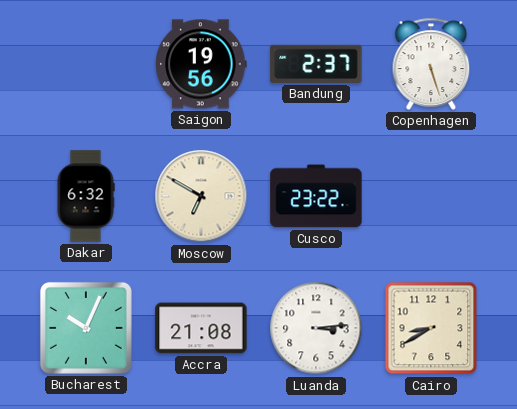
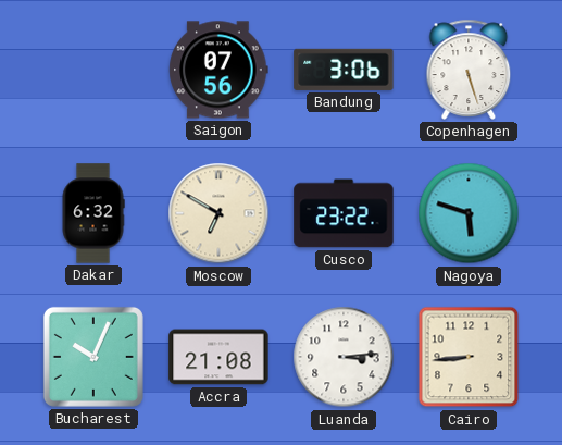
Saigon: 19:56 -> 07:56
Bandung: 2:37 -> 3:06
Nagoya: none -> 5:48
Cairo: 8:40 -> 8:44
